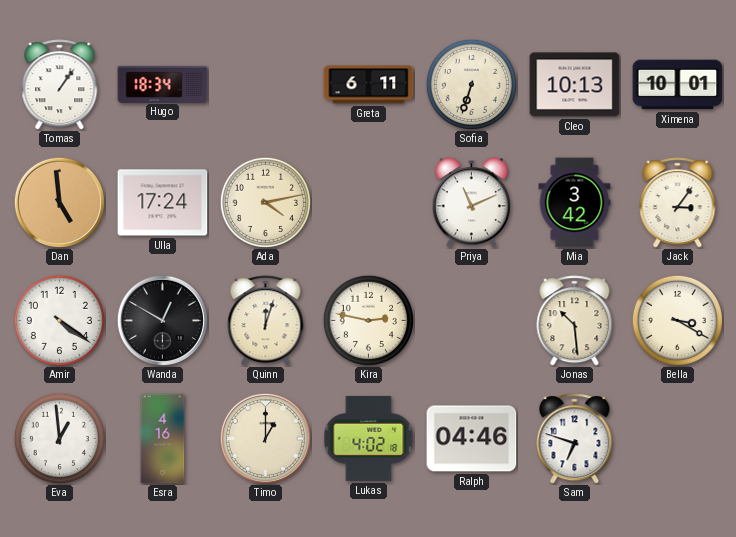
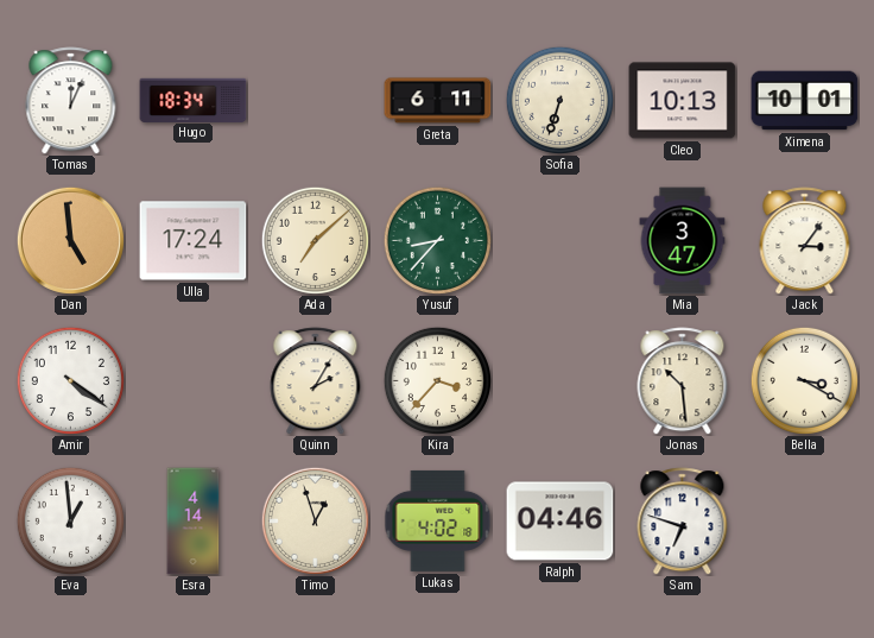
Tomas: 1:06 -> 12:04
Ada: 4:13 -> 7:08
Yusuf: none -> 8:37
Priya: 11:11 -> none
Mia: 3:42 -> 3:47
Wanda: 12:50 -> none
Quinn: 12:03 -> 2:05
Kira: 2:47 -> 3:37
Esra: 4:16 -> 4:14
Timo: 1:00 -> 12:57
